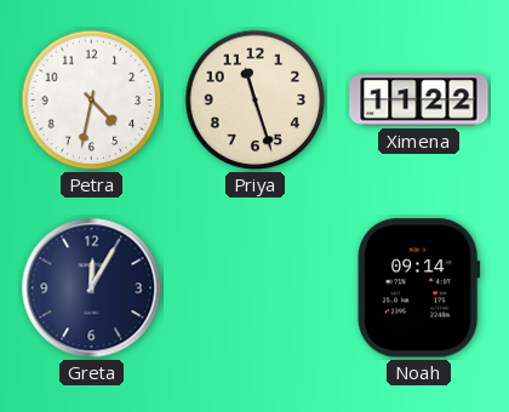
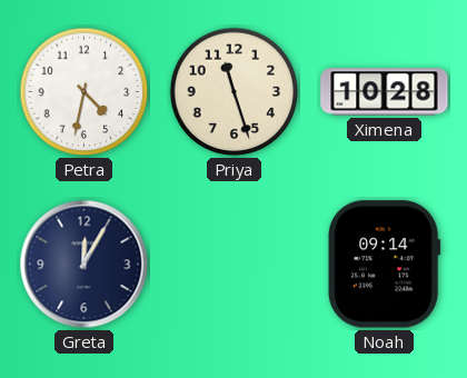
Ximena: 11:22 -> 10:28
